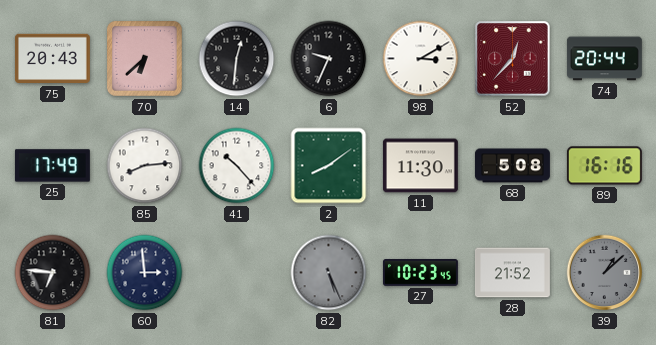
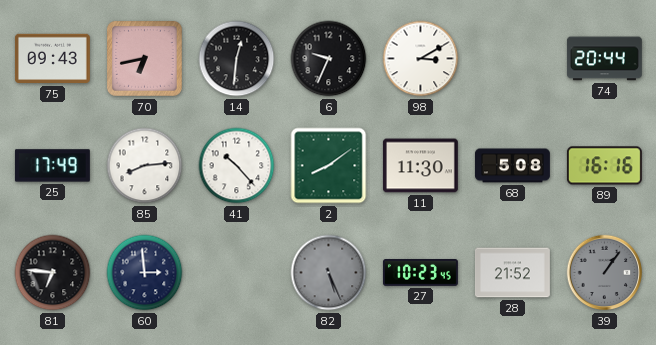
75: 20:43 -> 09:43
70: 6:38 -> 6:43
52: 12:37 -> none
39: 1:08 -> 1:06
